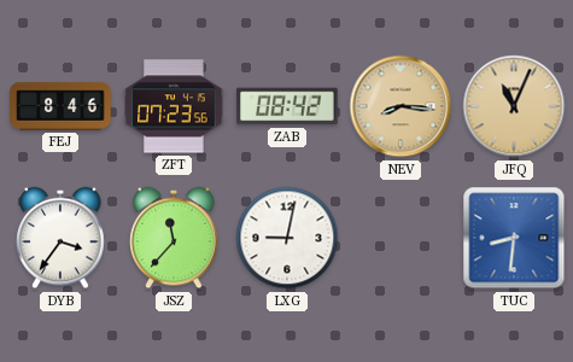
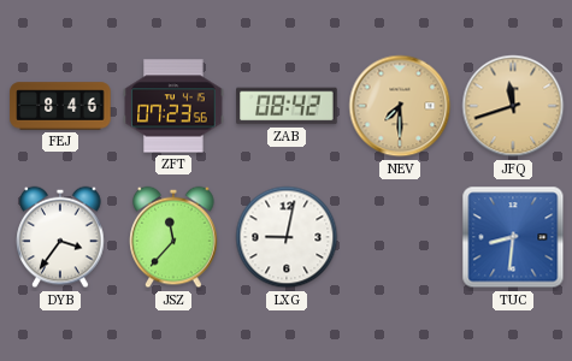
NEV: 8:16 -> 7:30
JFQ: 11:04 -> 11:42
